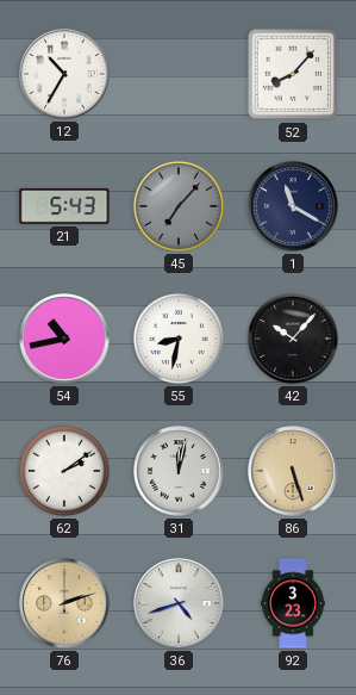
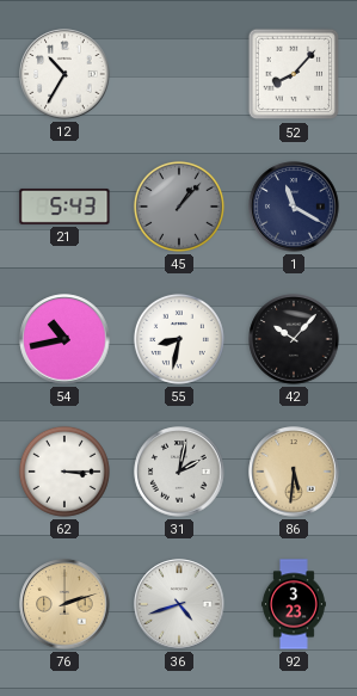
45: 7:07 -> 1:07
62: 2:09 -> 3:15
31: 12:02 -> 2:02
86: 5:27 -> 5:31
